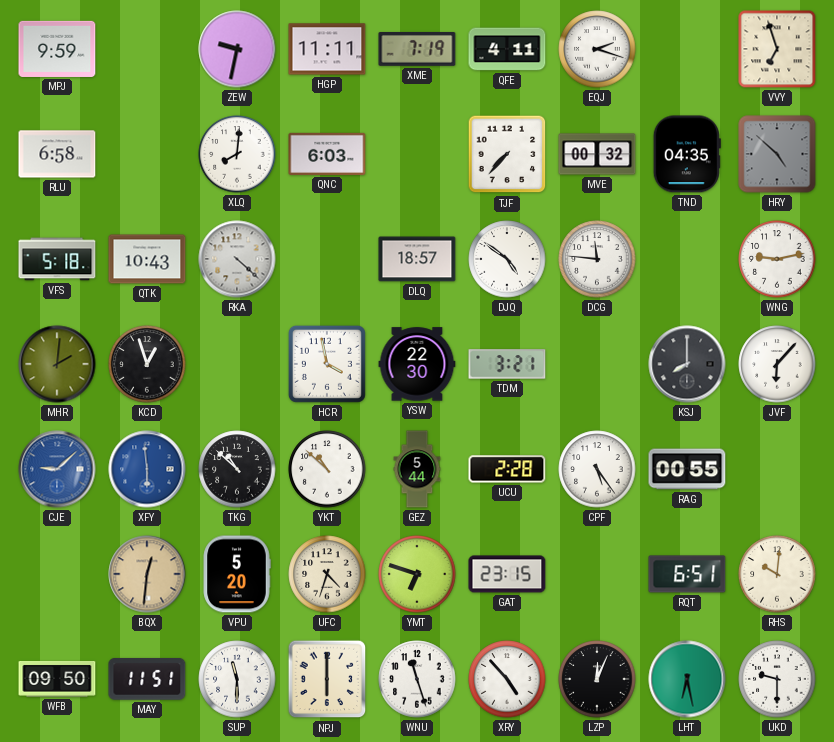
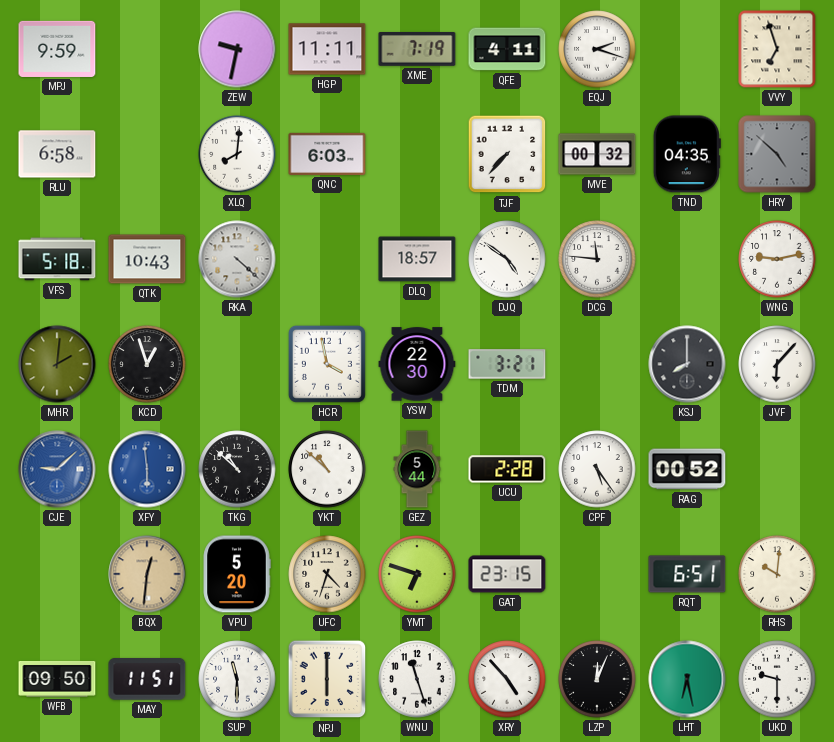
RAG: 00:55 -> 00:52
